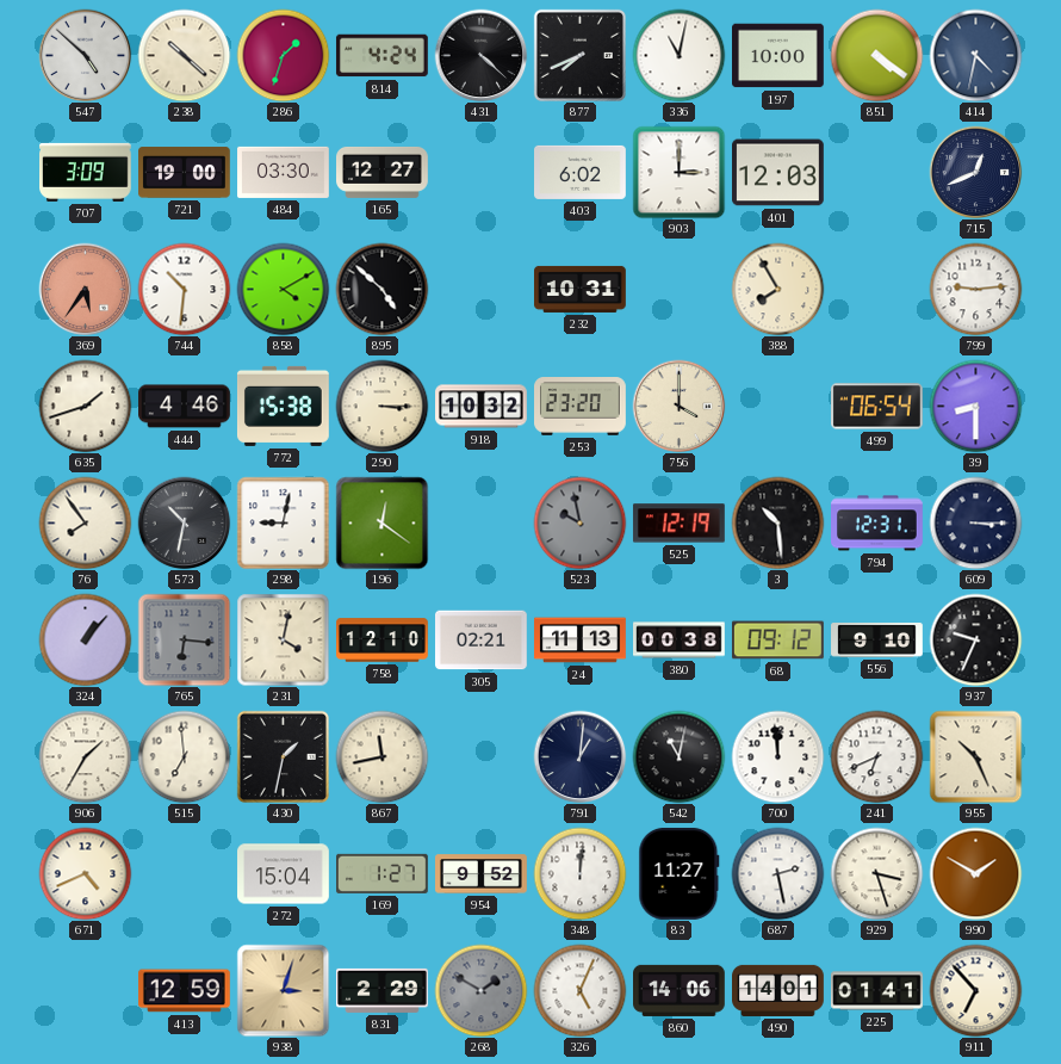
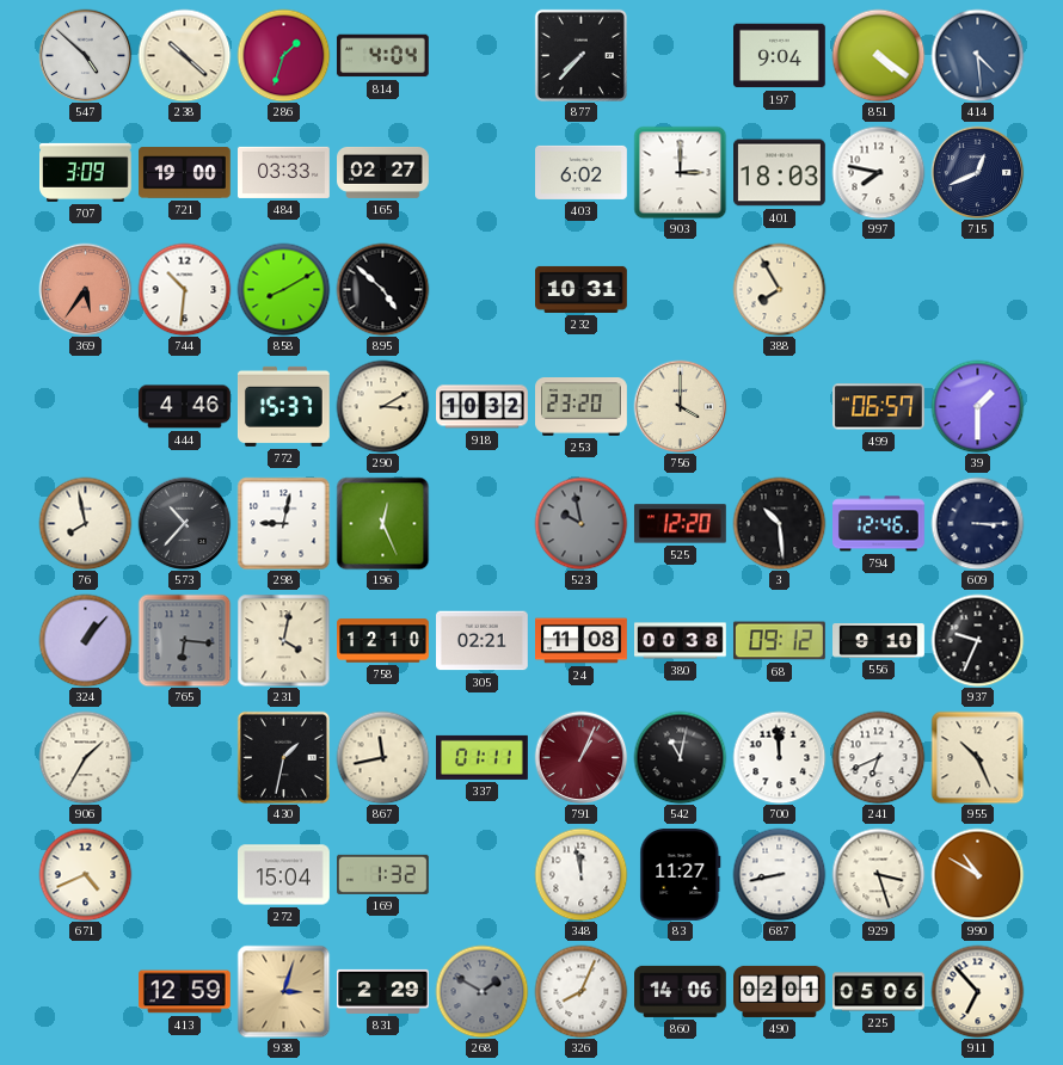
814: 4:24 -> 4:04
431: 4:22 -> none
877: 7:41 -> 7:37
336: 11:02 -> none
197: 10:00 -> 9:04
414: 4:32 -> 4:29
484: 03:30 -> 03:33
165: 12:27 -> 02:27
401: 12:03 -> 18:03
997: none -> 7:47
858: 4:10 -> 8:10
799: 9:14 -> none
635: 1:42 -> none
772: 15:38 -> 15:37
290: 3:15 -> 3:10
499: 06:54 -> 06:57
39: 8:30 -> 1:30
76: 7:54 -> 7:58
573: 10:32 -> 10:37
196: 12:21 -> 12:26
525: 12:19 -> 12:20
794: 12:31 -> 12:46
24: 11:13 -> 11:08
515: 6:59 -> none
337: none -> 01:11
791: 1:01 -> 1:04
791 dial: navy -> burgundy
169: 1:27 -> 1:32
954: 9:52 -> none
348: 12:01 -> 11:58
687: 2:28 -> 8:43
990: 1:50 -> 10:50
326: 5:04 -> 8:04
490: 14:01 -> 02:01
225: 01:41 -> 05:06
